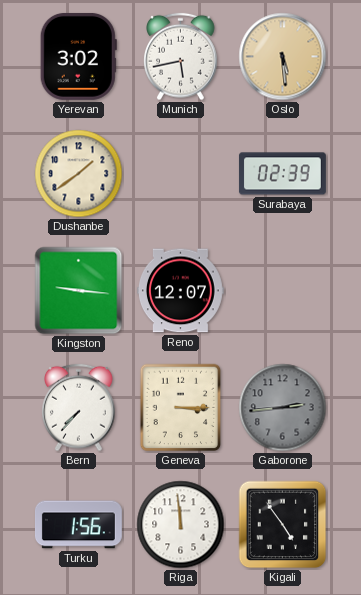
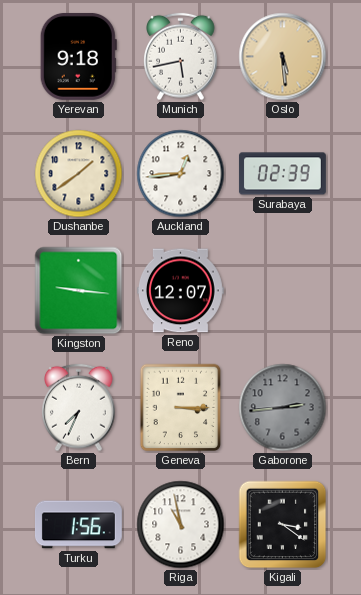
Yerevan: 3:02 -> 9:18
Auckland: none -> 12:44
Bern: 7:37 -> 7:34
Riga: 11:59 -> 10:58
Kigali: 4:54 -> 3:21
